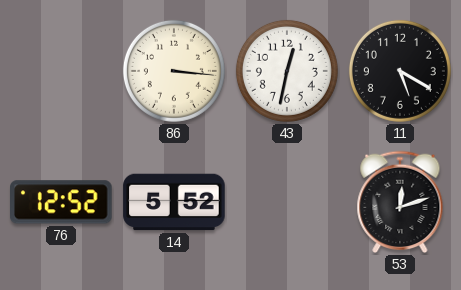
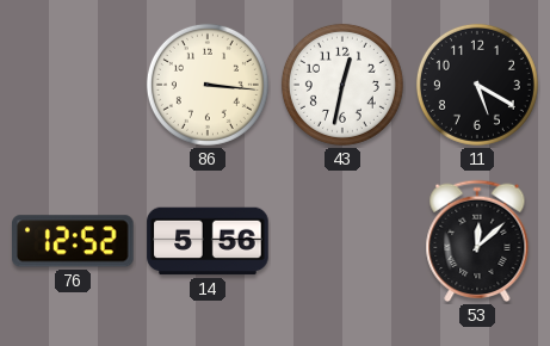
14: 5:52 -> 5:56
53: 12:12 -> 12:08
